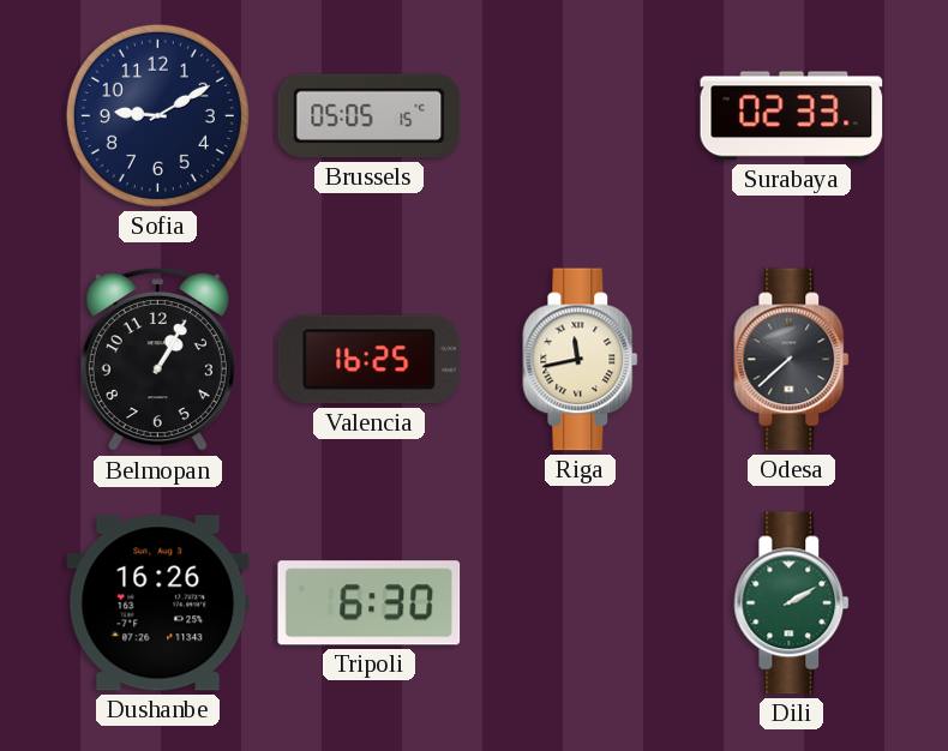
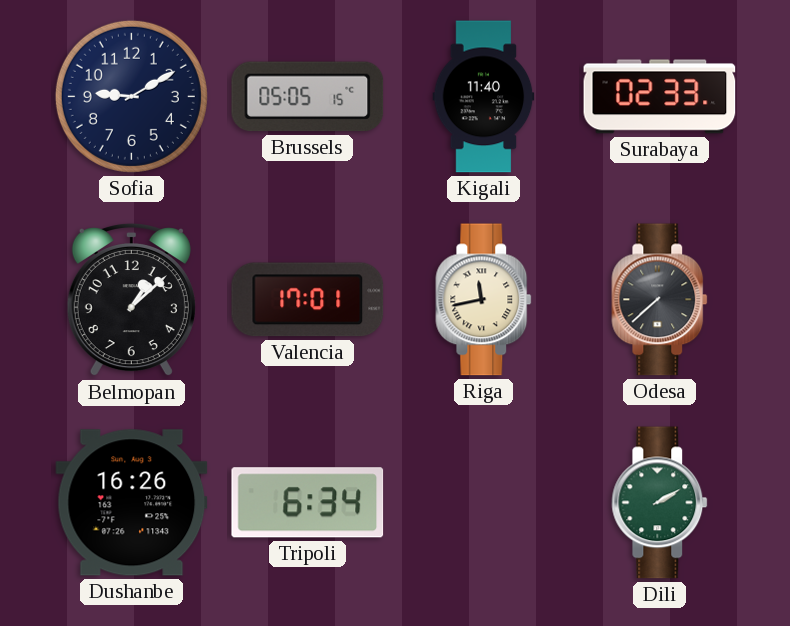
Kigali: none -> 11:40
Belmopan: 1:05 -> 1:08
Valencia: 16:25 -> 17:01
Tripoli: 6:30 -> 6:34
